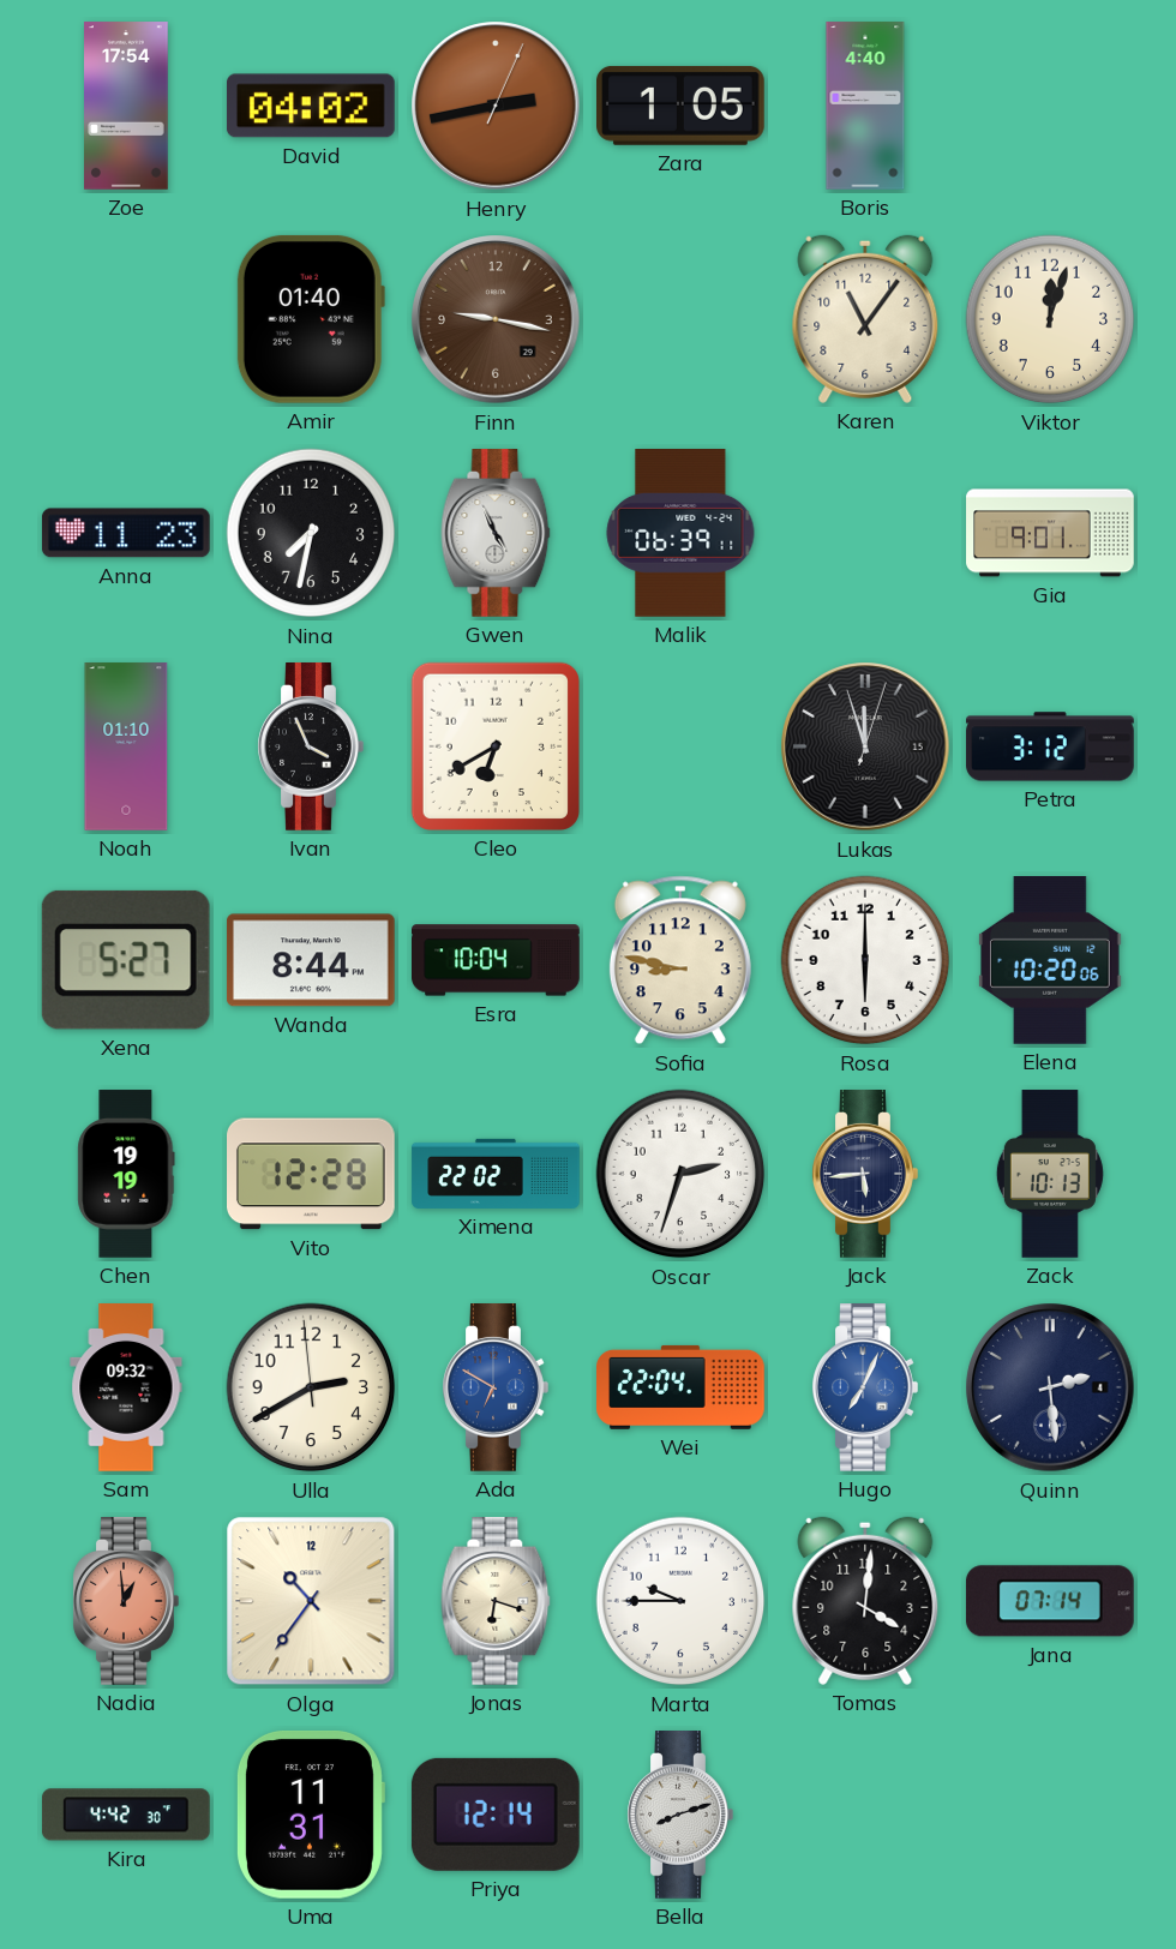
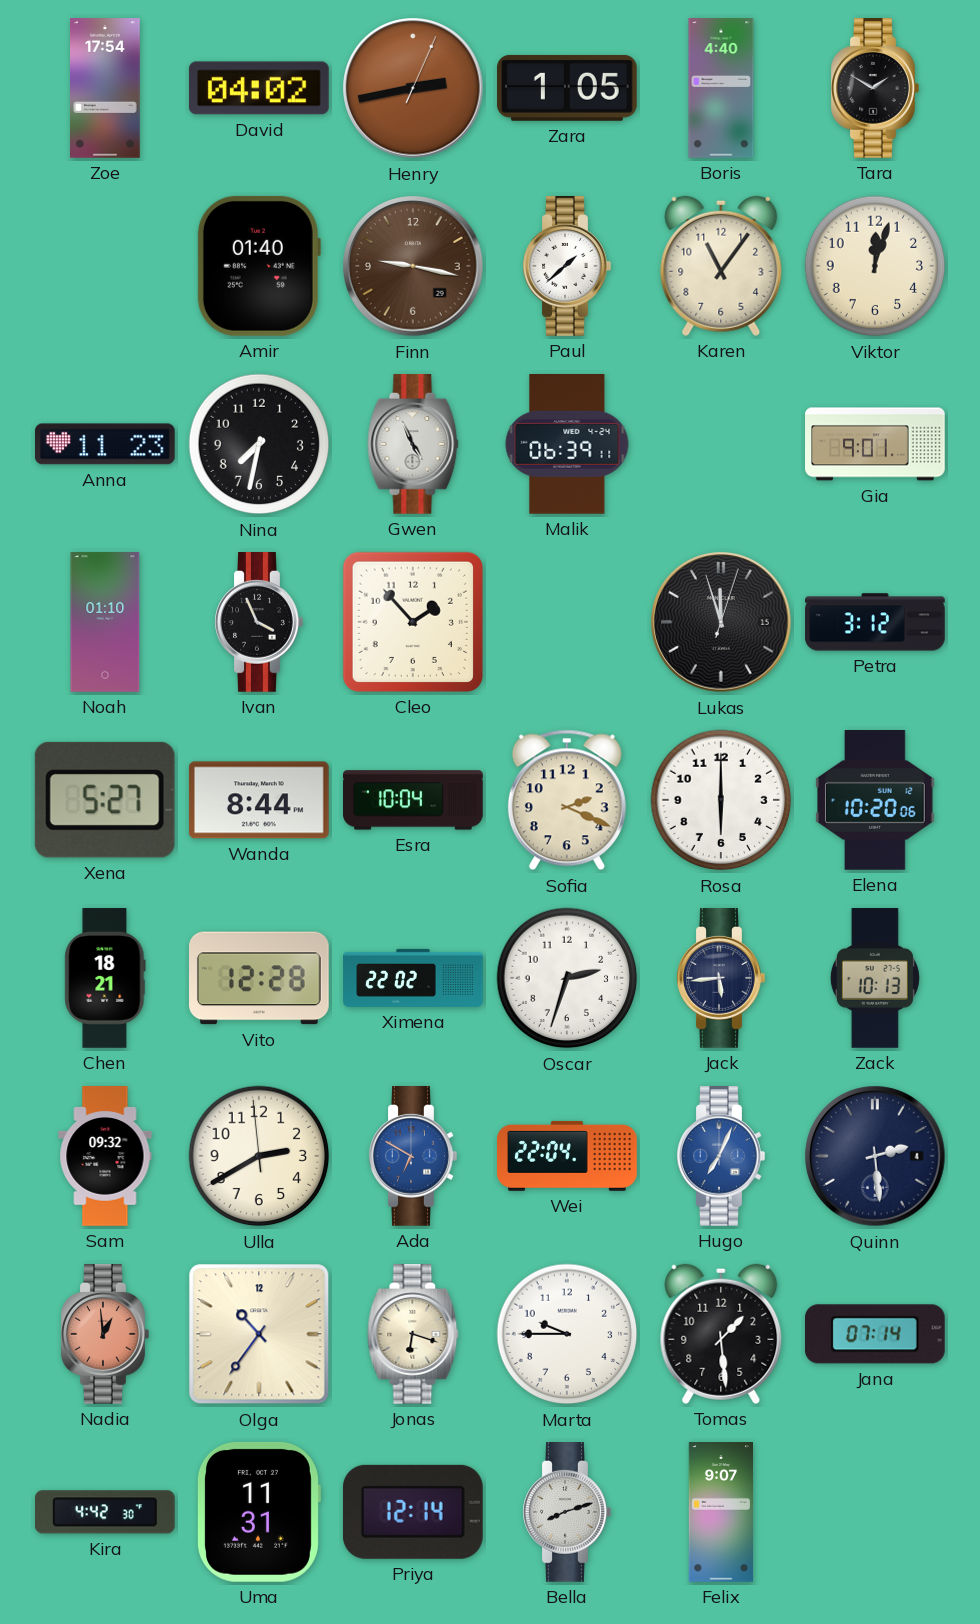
Tara: none -> 1:50
Paul: none -> 1:38
Cleo: 6:40 -> 1:53
Sofia: 8:47 -> 2:19
Chen: 19:19 -> 18:21
Tomas: 4:01 -> 1:29
Felix: none -> 9:07
